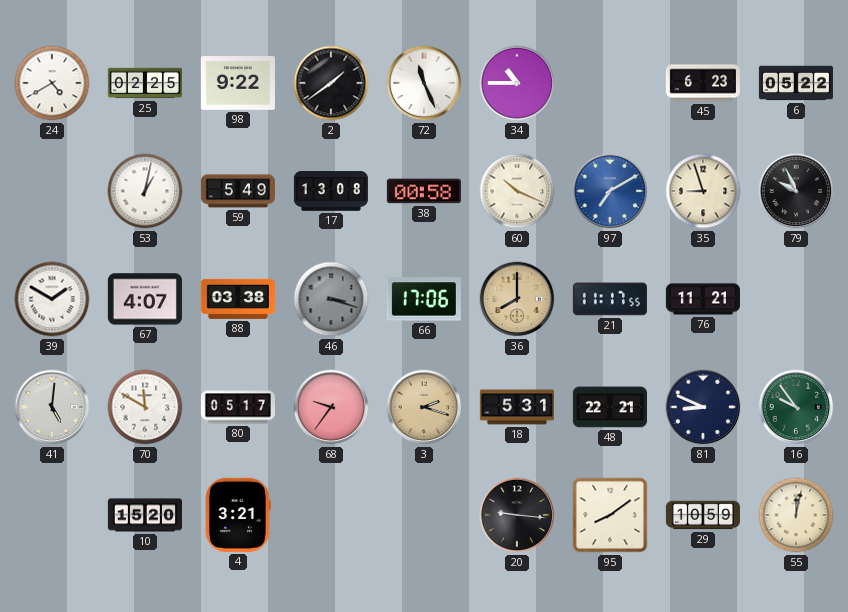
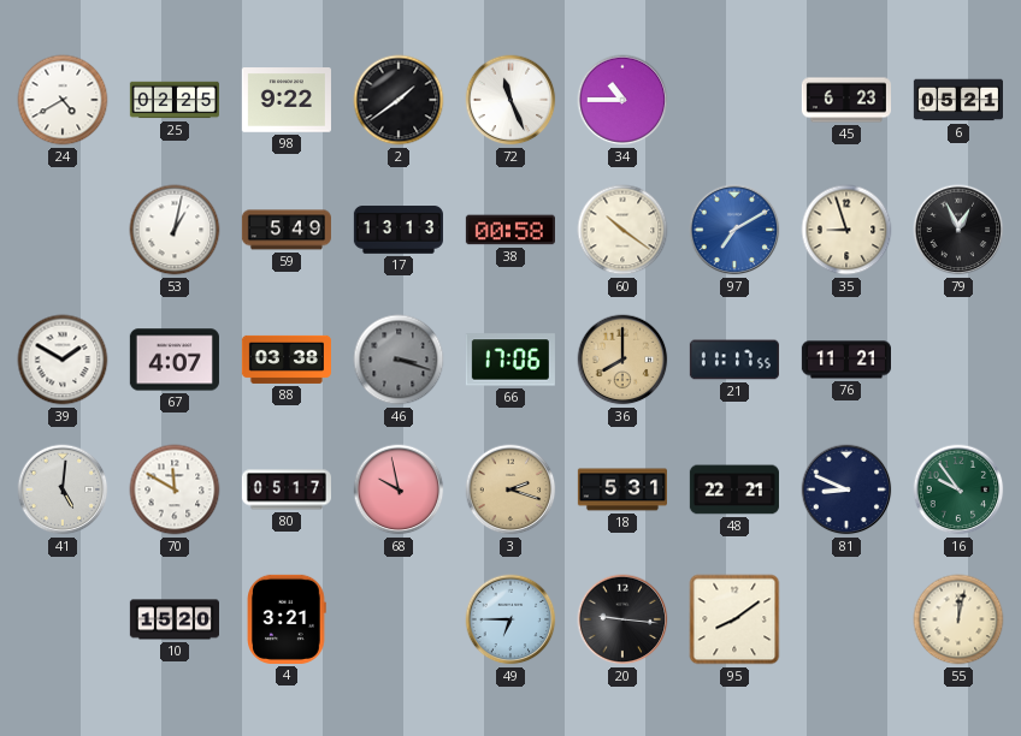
6: 05:22 -> 05:21
17: 13:08 -> 13:13
60: 10:19 -> 10:21
79: 9:56 -> 12:56
68: 9:36 -> 9:58
49: none -> 6:45
29: 10:59 -> none
